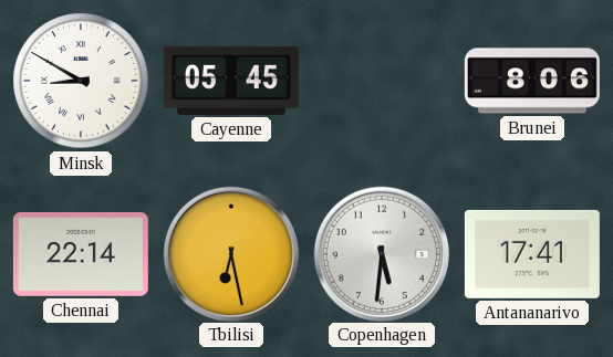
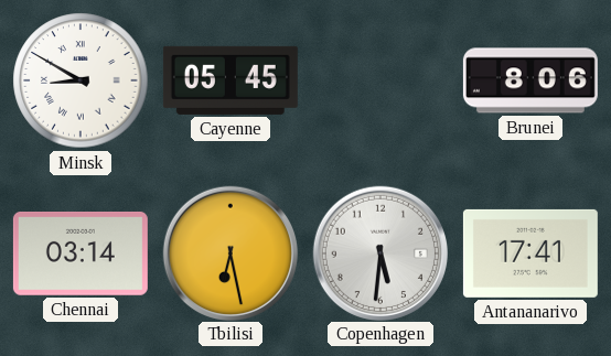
Chennai: 22:14 -> 03:14
